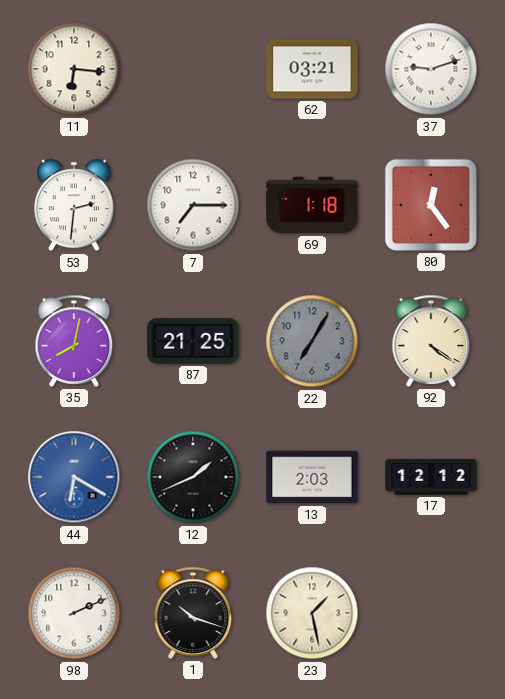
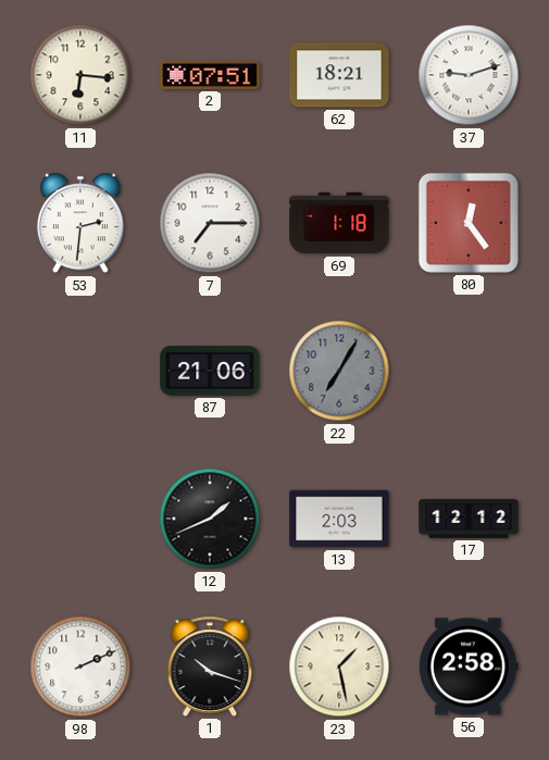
2: none -> 07:51
62: 03:21 -> 18:21
35: 8:02 -> none
87: 21:25 -> 21:06
92: 4:21 -> none
44: 6:20 -> none
56: none -> 2:58
